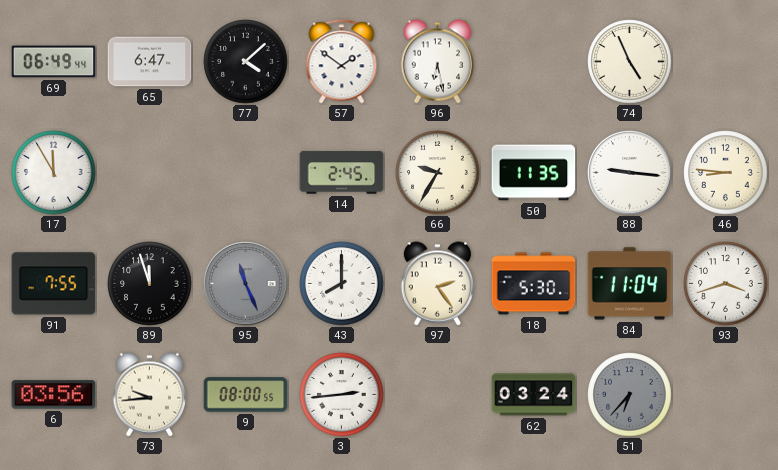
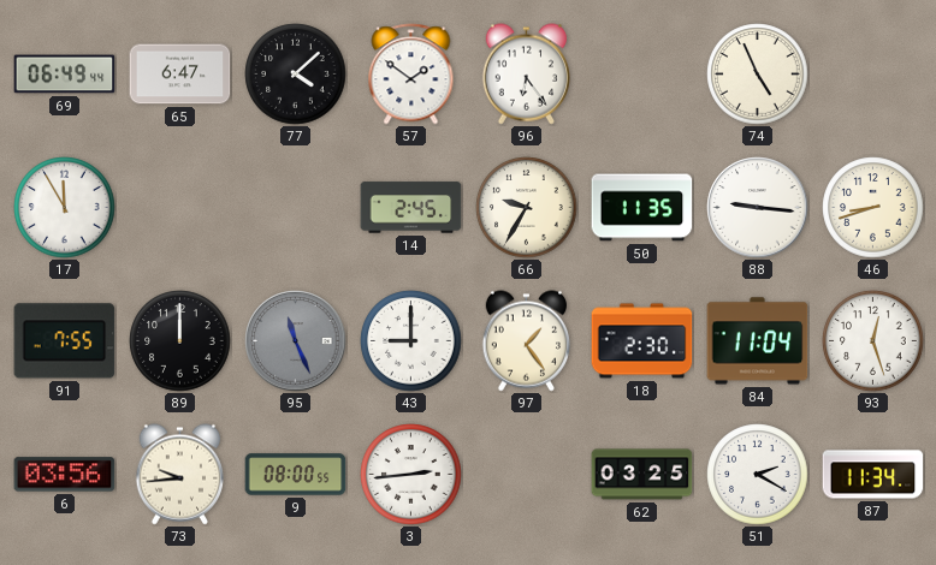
96: 6:28 -> 6:24
46: 8:46 -> 8:42
89: 11:57 -> 12:00
43: 8:00 -> 9:00
97: 2:24 -> 1:24
18: 5:30 -> 2:30
93: 3:42 -> 12:27
62: 03:24 -> 03:25
51: 6:37 -> 2:20
51 dial: grey -> white
87: none -> 11:34
